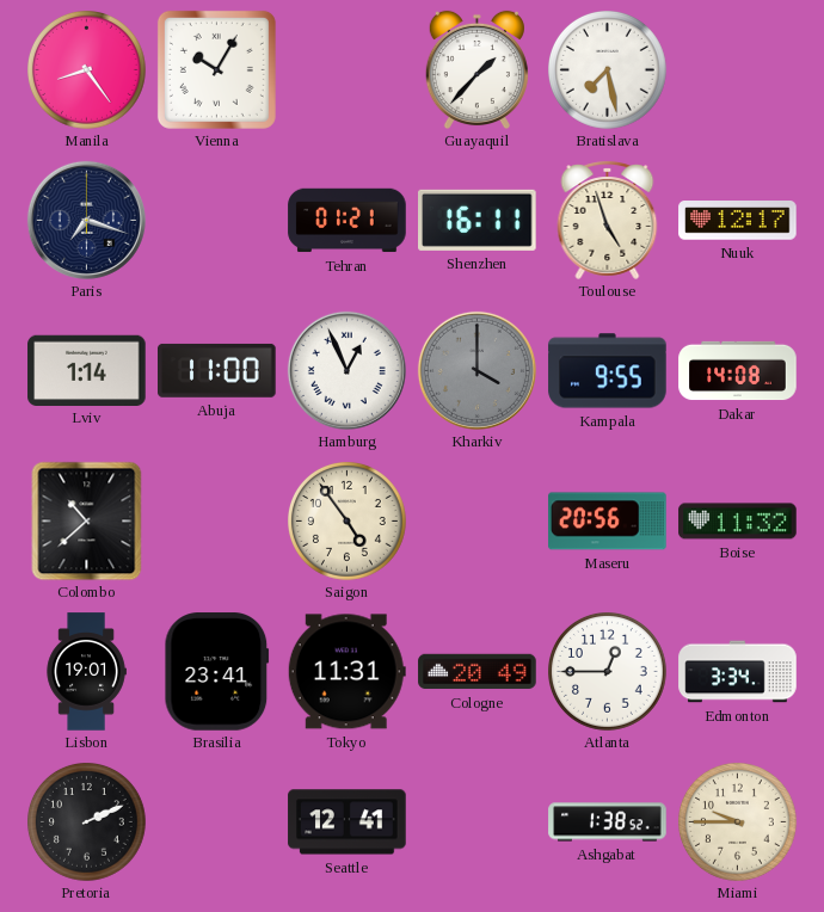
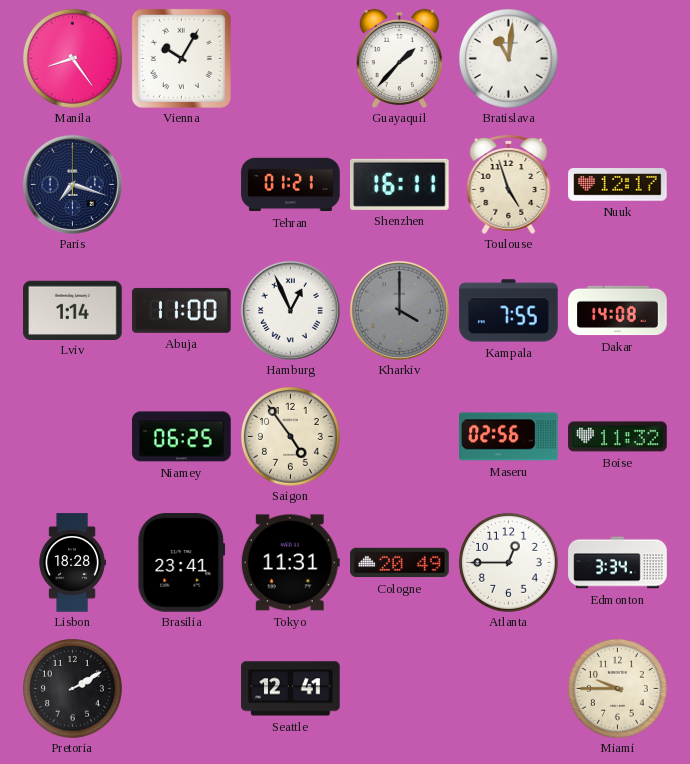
Bratislava: 7:28 -> 11:01
Kampala: 9:55 -> 7:55
Colombo: 10:38 -> none
Niamey: none -> 06:25
Maseru: 20:56 -> 02:56
Lisbon: 19:01 -> 18:28
Pretoria: 2:11 -> 2:10
Ashgabat: 1:38 -> none
